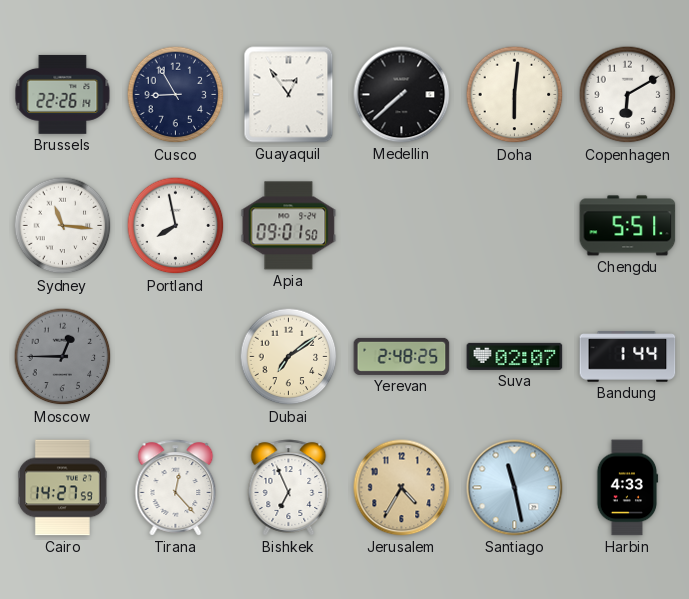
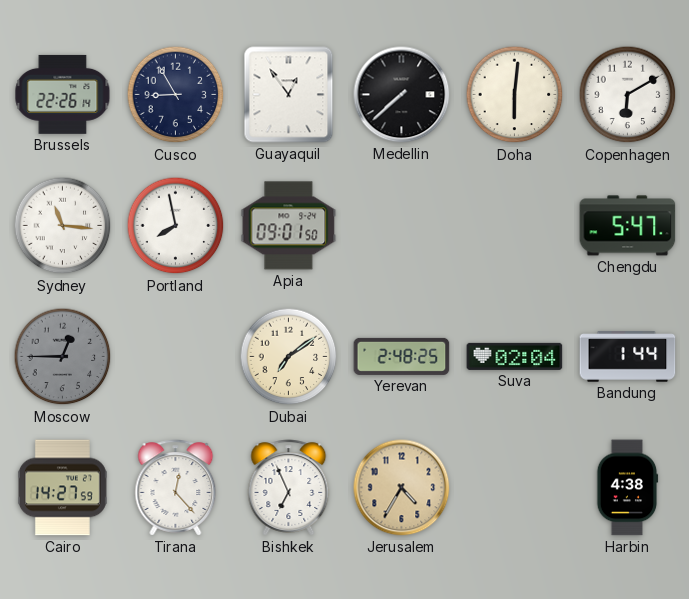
Chengdu: 5:51 -> 5:47
Suva: 02:07 -> 02:04
Santiago: 11:28 -> none
Harbin: 4:33 -> 4:38
